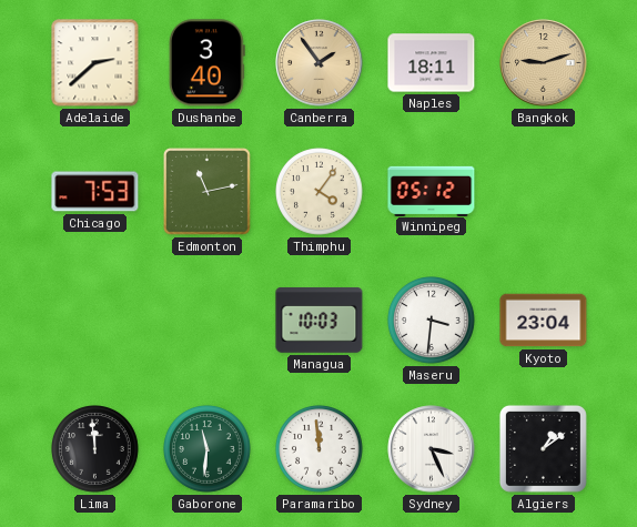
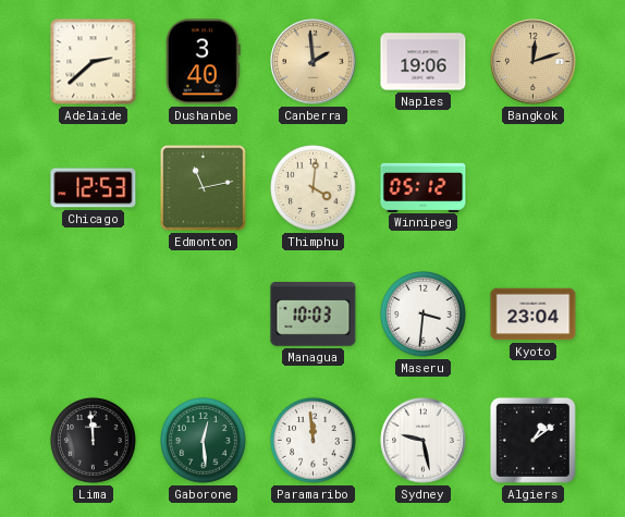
Canberra: 1:54 -> 1:59
Naples: 18:11 -> 19:06
Bangkok: 9:12 -> 12:12
Chicago: 7:53 -> 12:53
Thimphu: 4:06 -> 4:01
Gaborone: 11:31 -> 12:29
Sydney: 3:26 -> 9:28
